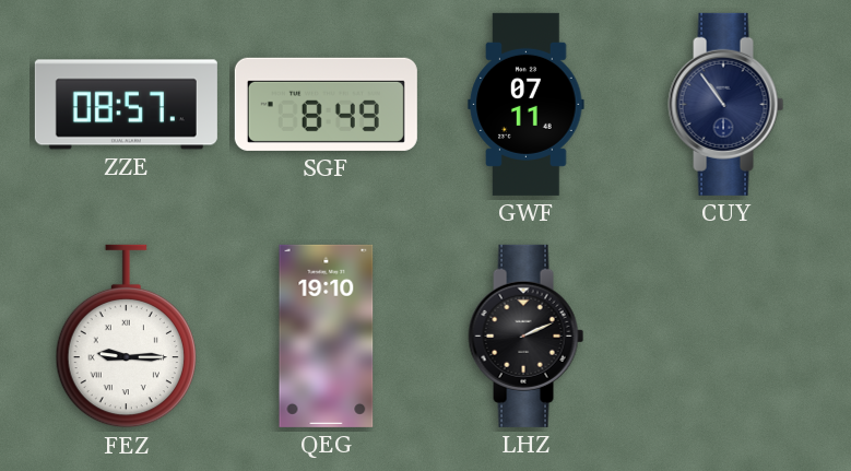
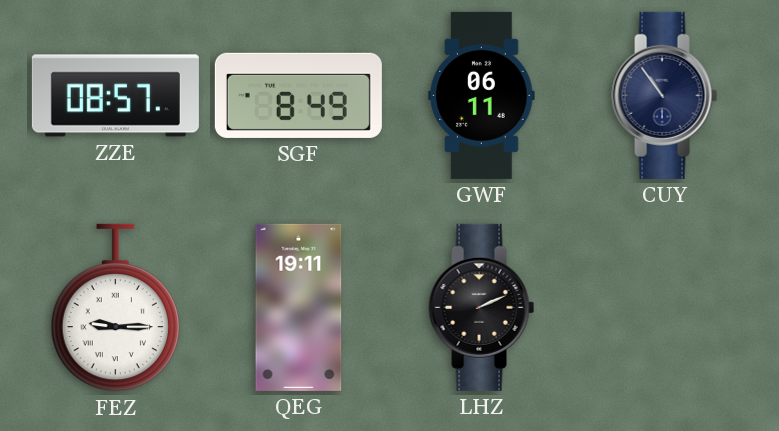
GWF: 07:11 -> 06:11
QEG: 19:10 -> 19:11
